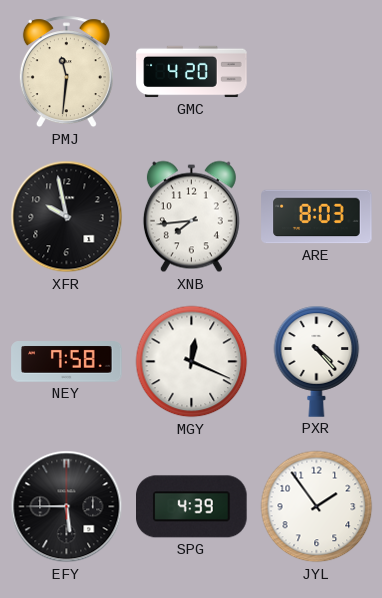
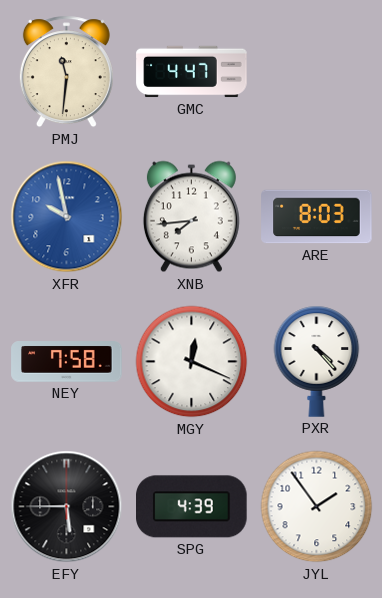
GMC: 4:20 -> 4:47
XFR dial: black -> blue
